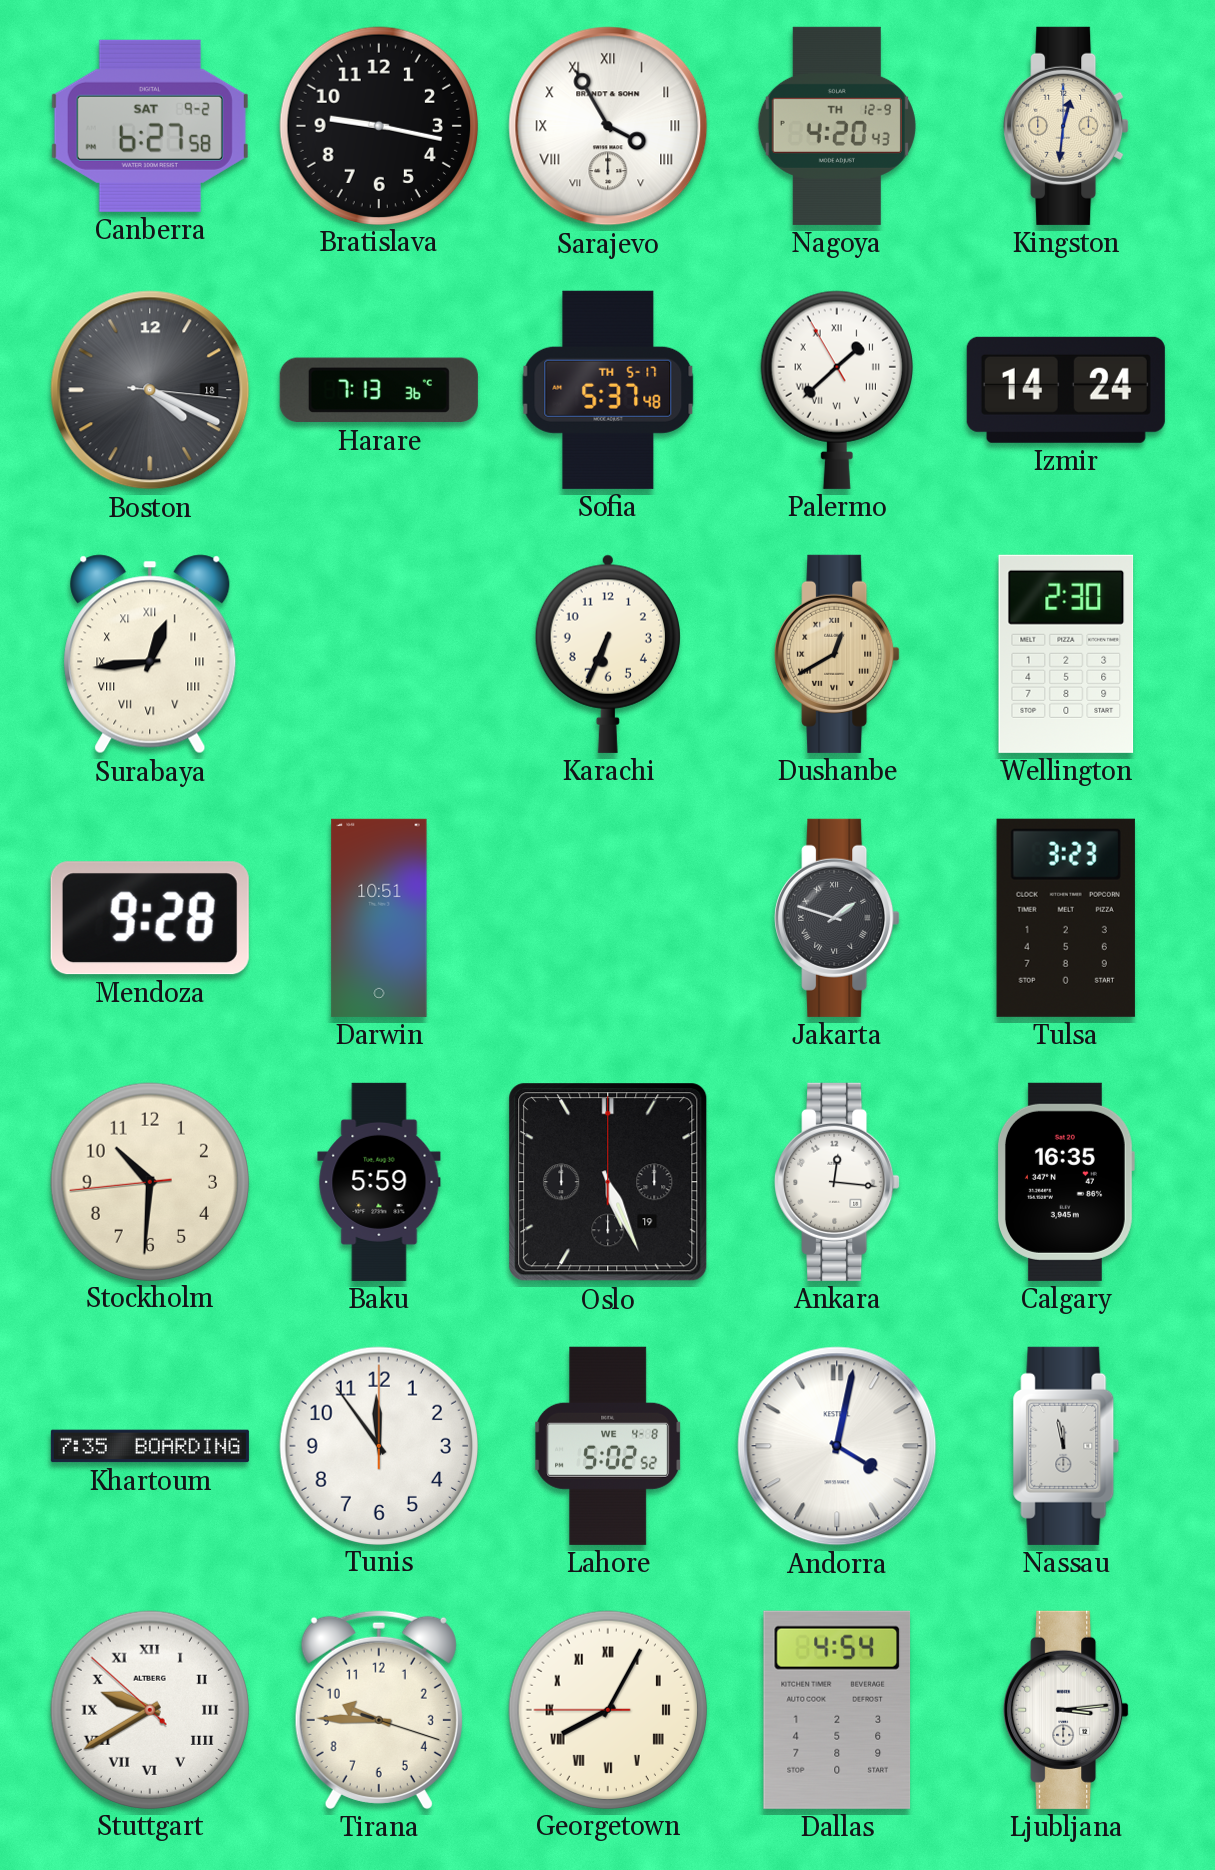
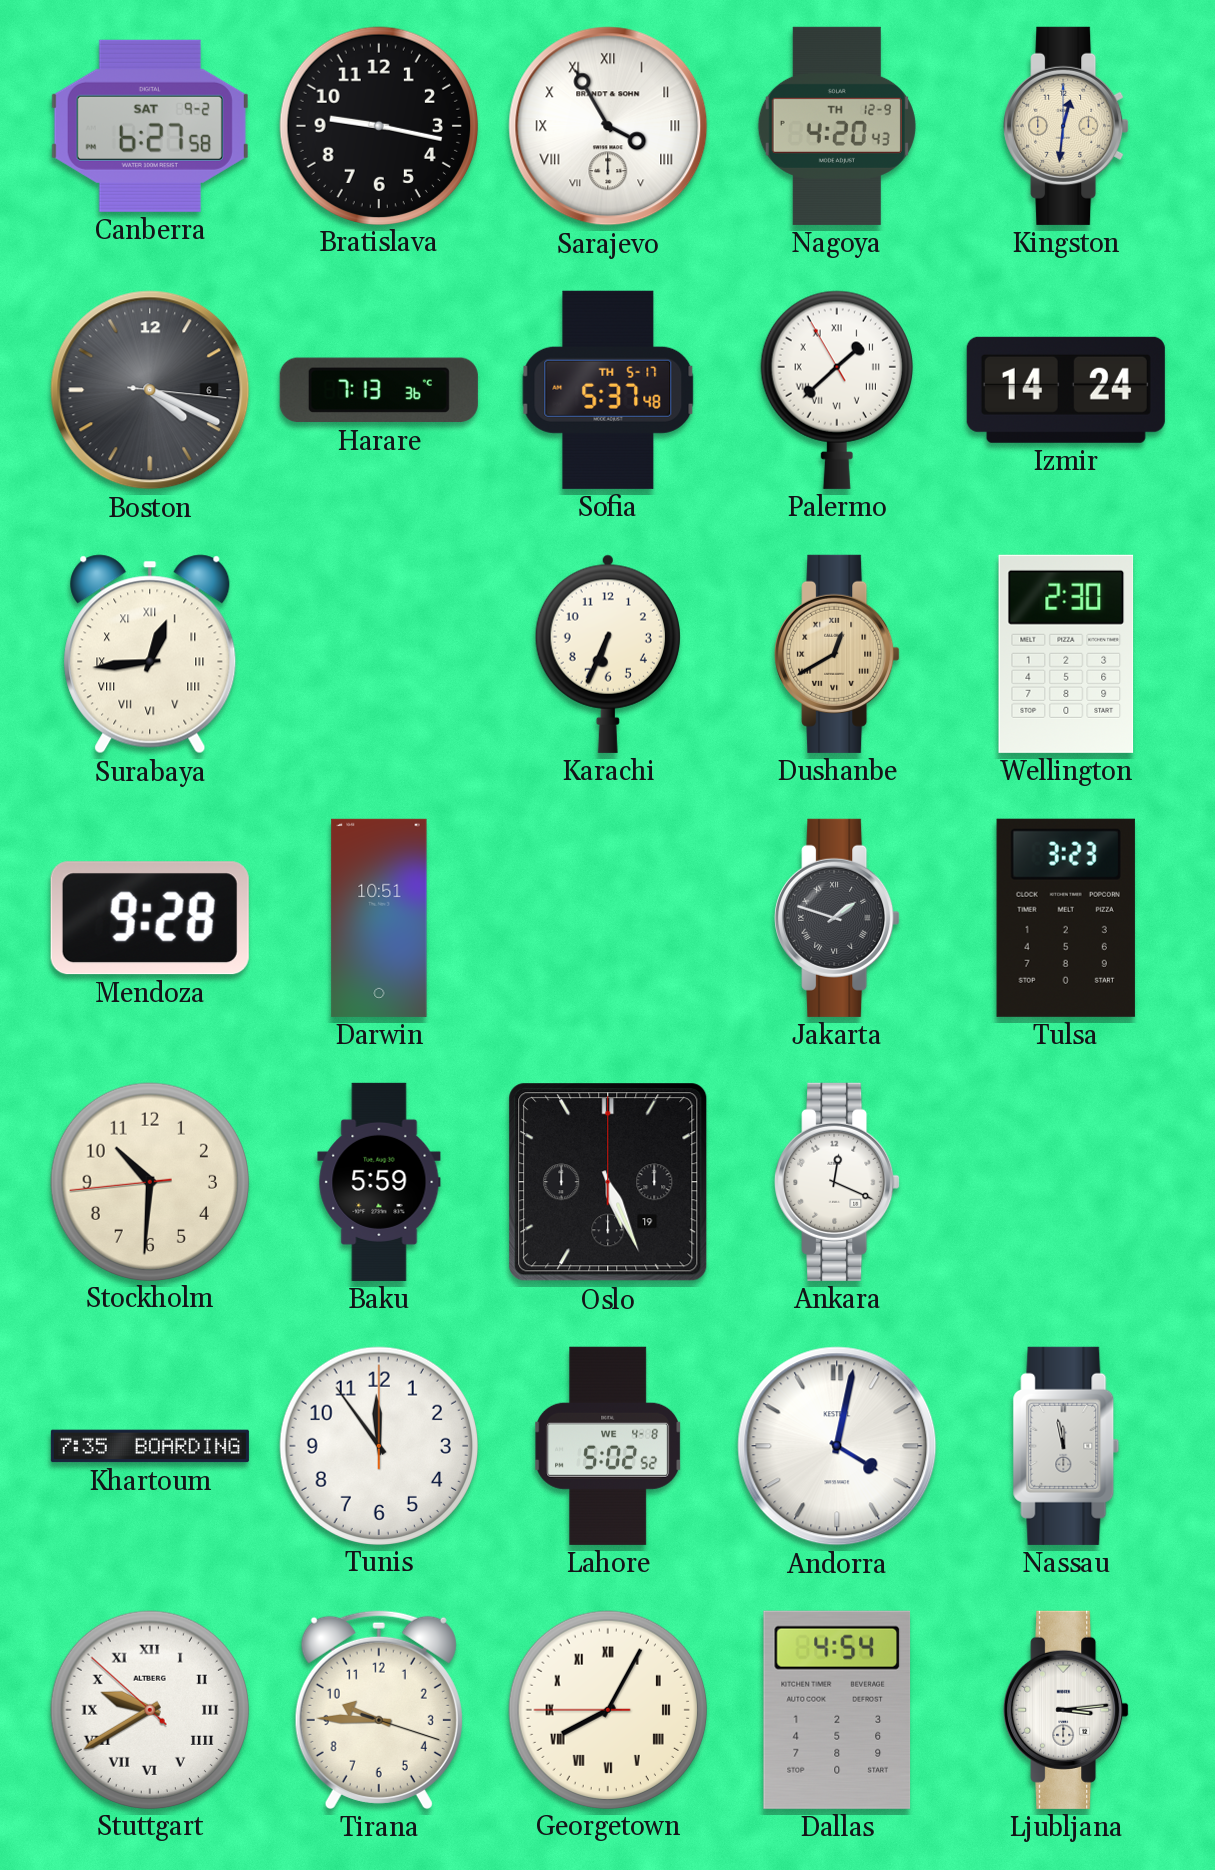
Boston date: 18 -> 6
Ankara: 12:16 -> 12:19
Calgary: 16:35 -> none
